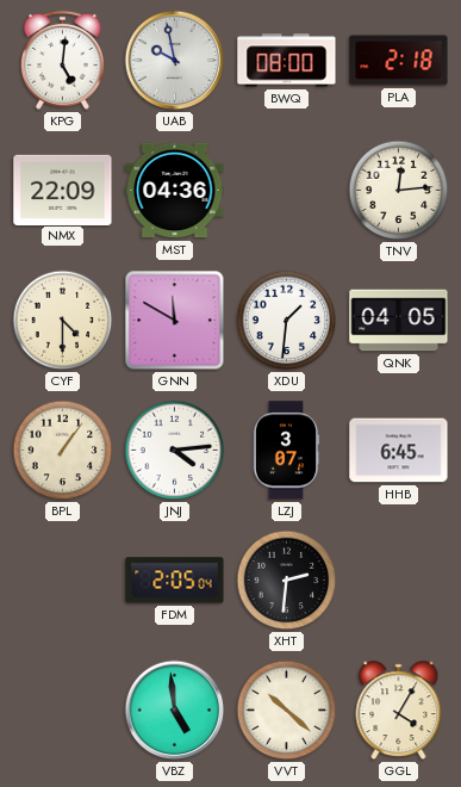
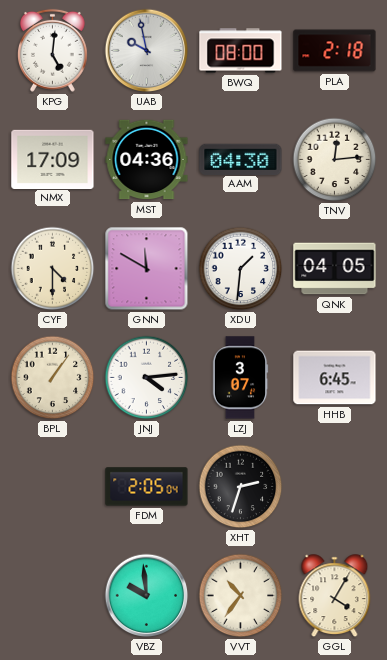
NMX: 22:09 -> 17:09
AAM: none -> 04:30
XHT: 2:31 -> 2:33
VBZ: 4:59 -> 9:59
VVT: 10:22 -> 10:36
